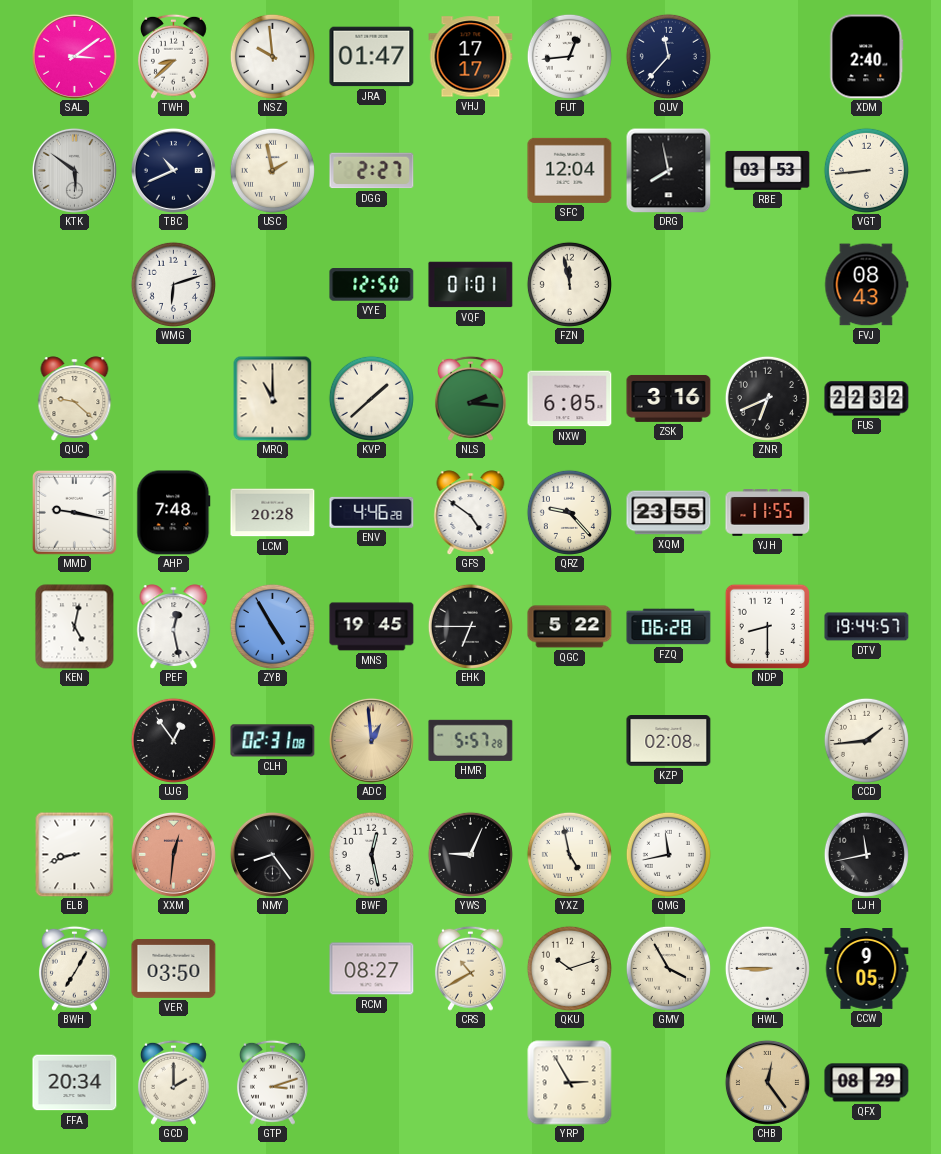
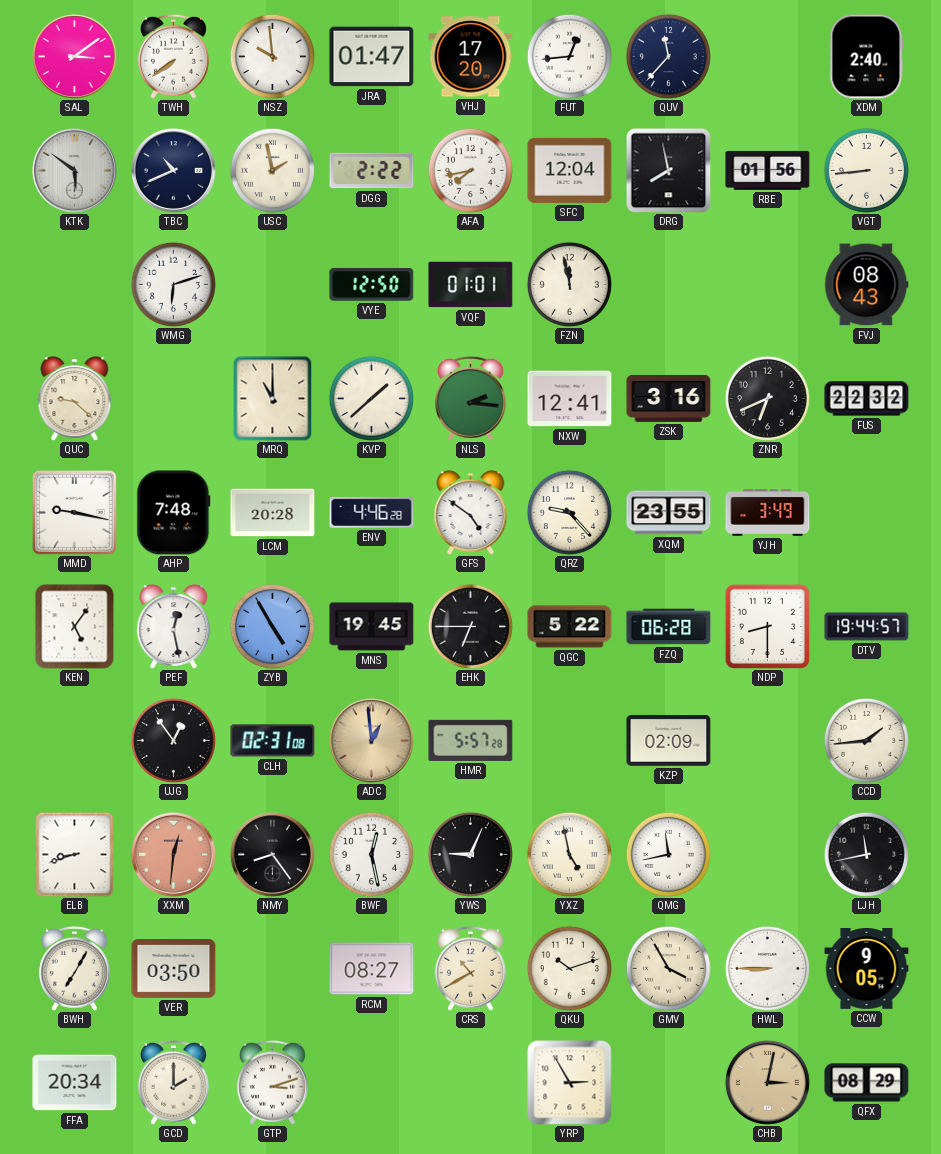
TWH: 8:38 -> 7:39
VHJ: 17:17 -> 17:20
DGG: 2:27 -> 2:22
AFA: none -> 7:43
RBE: 03:53 -> 01:56
NXW: 6:05 -> 12:41
YJH: 11:55 -> 3:49
KEN: 5:02 -> 5:06
KZP: 02:08 -> 02:09
CHB: 12:24 -> 3:02
